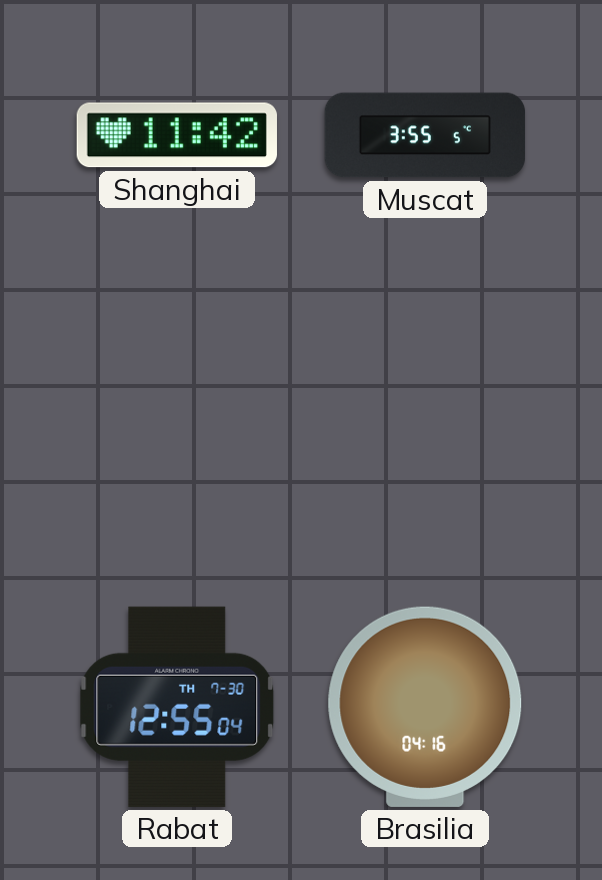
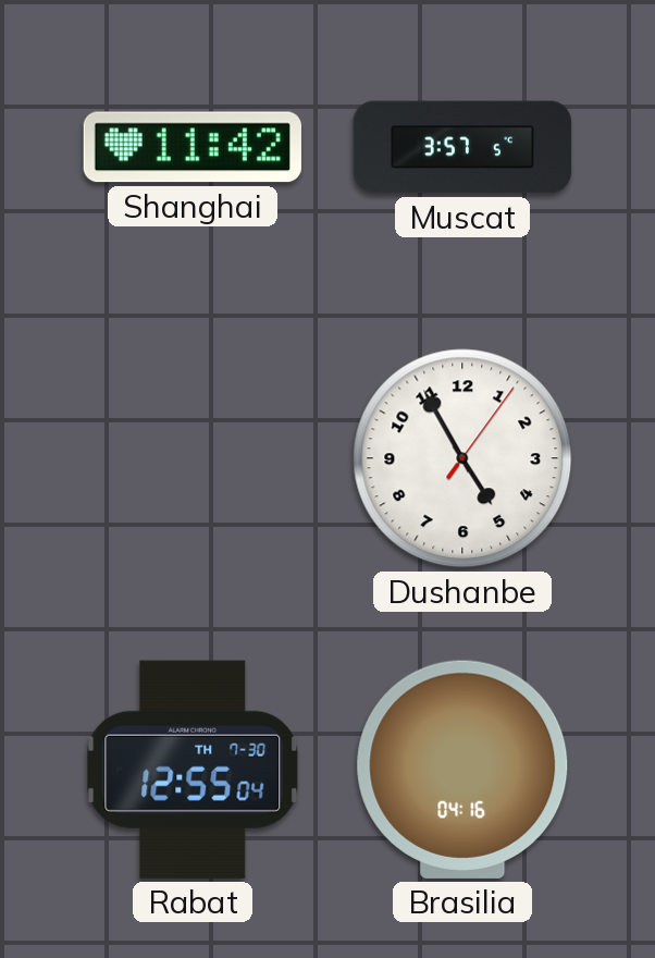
Muscat: 3:55 -> 3:57
Dushanbe: none -> 4:55
